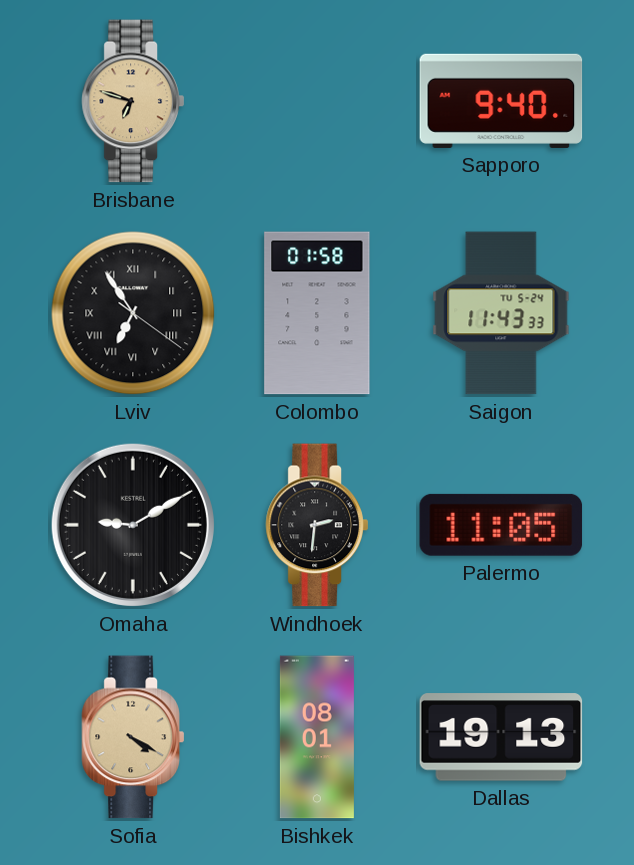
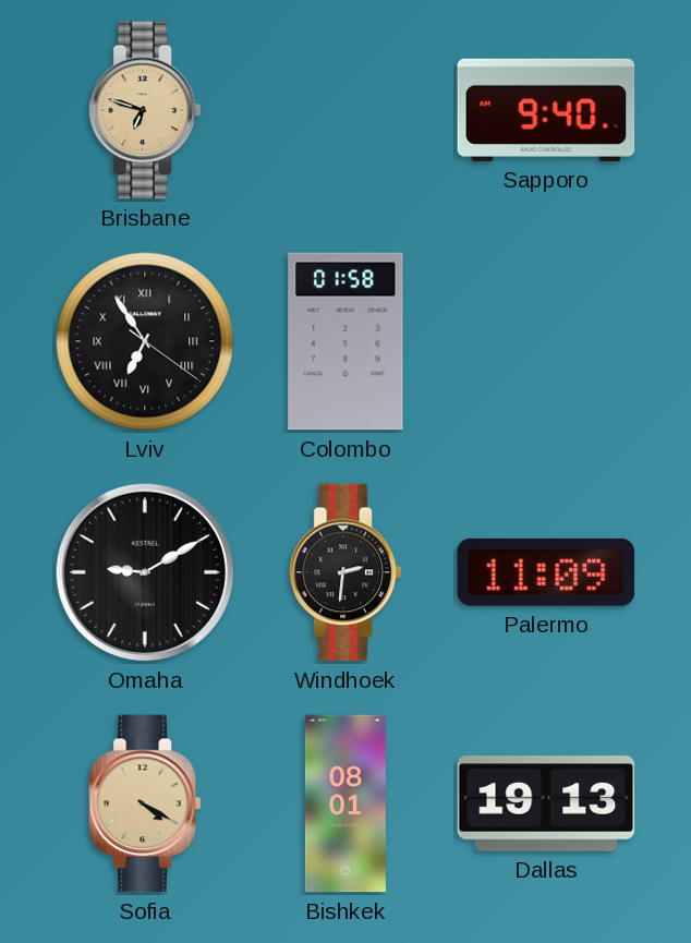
Saigon: 11:43 -> none
Palermo: 11:05 -> 11:09
